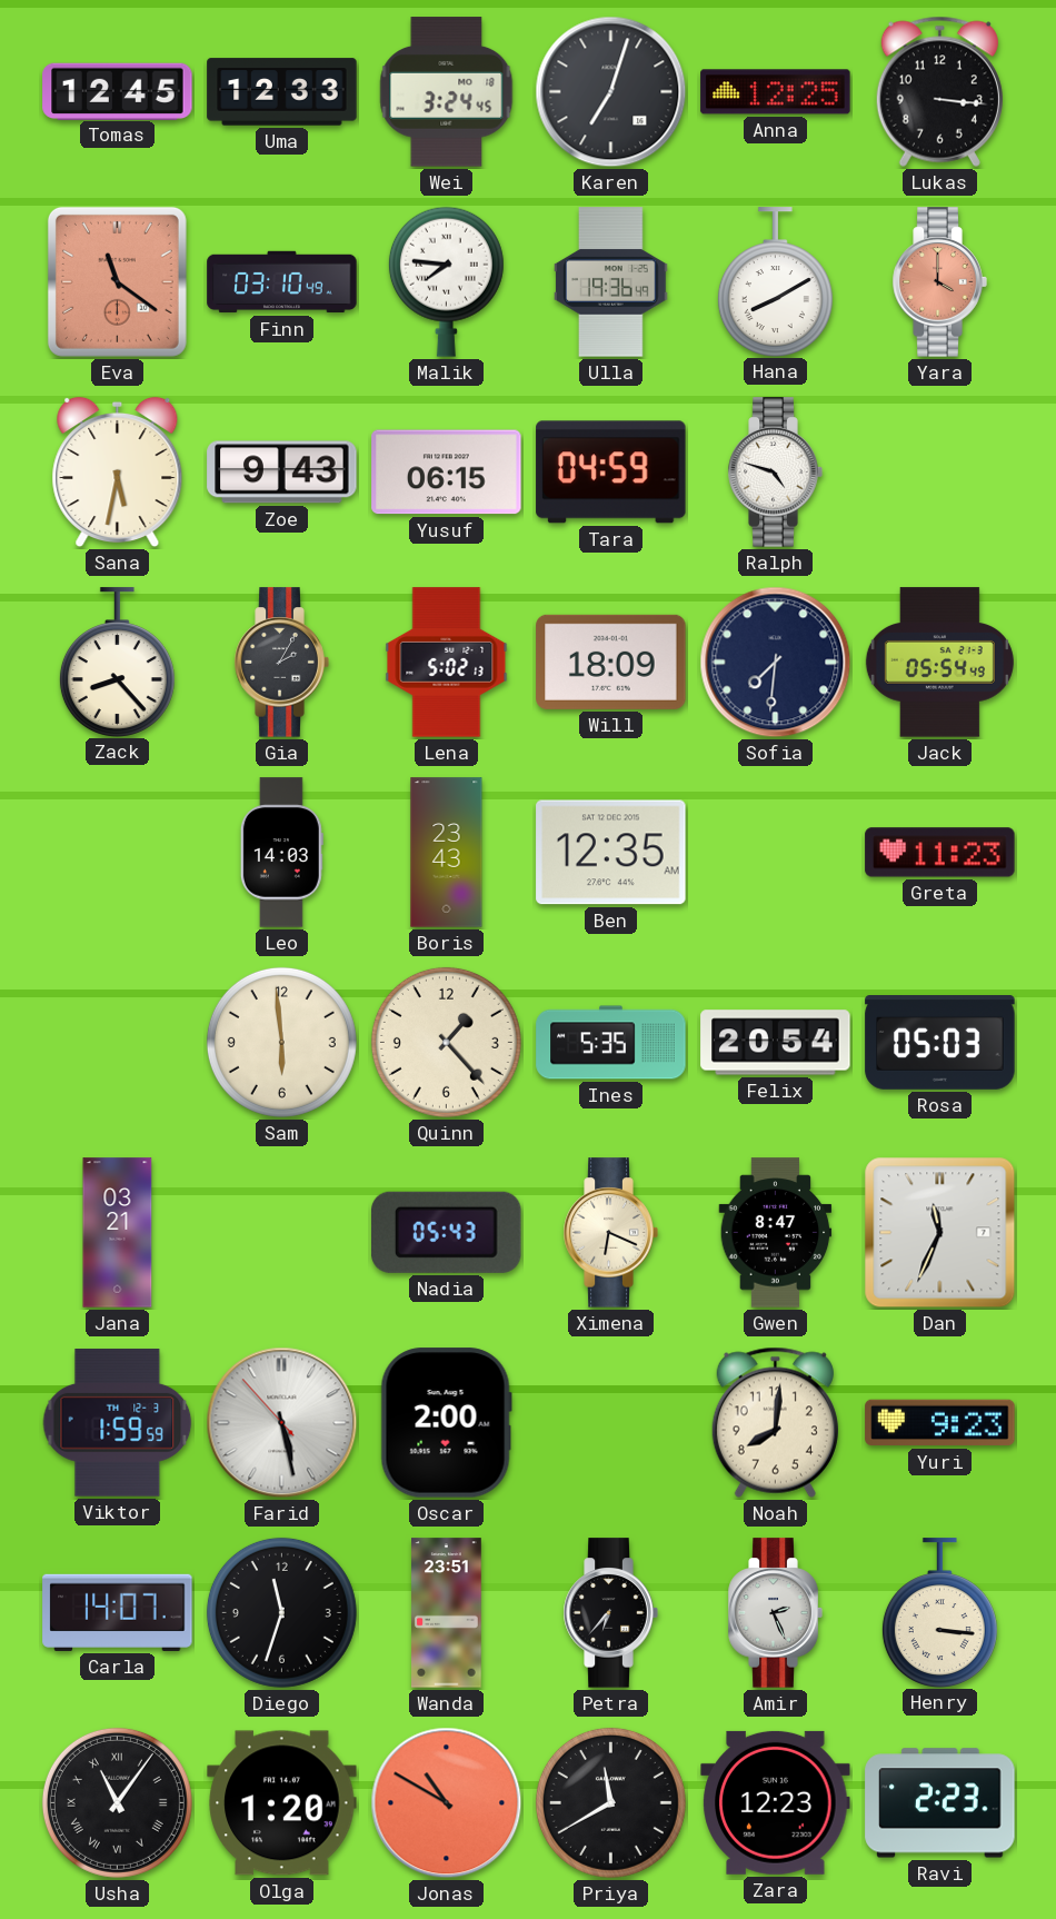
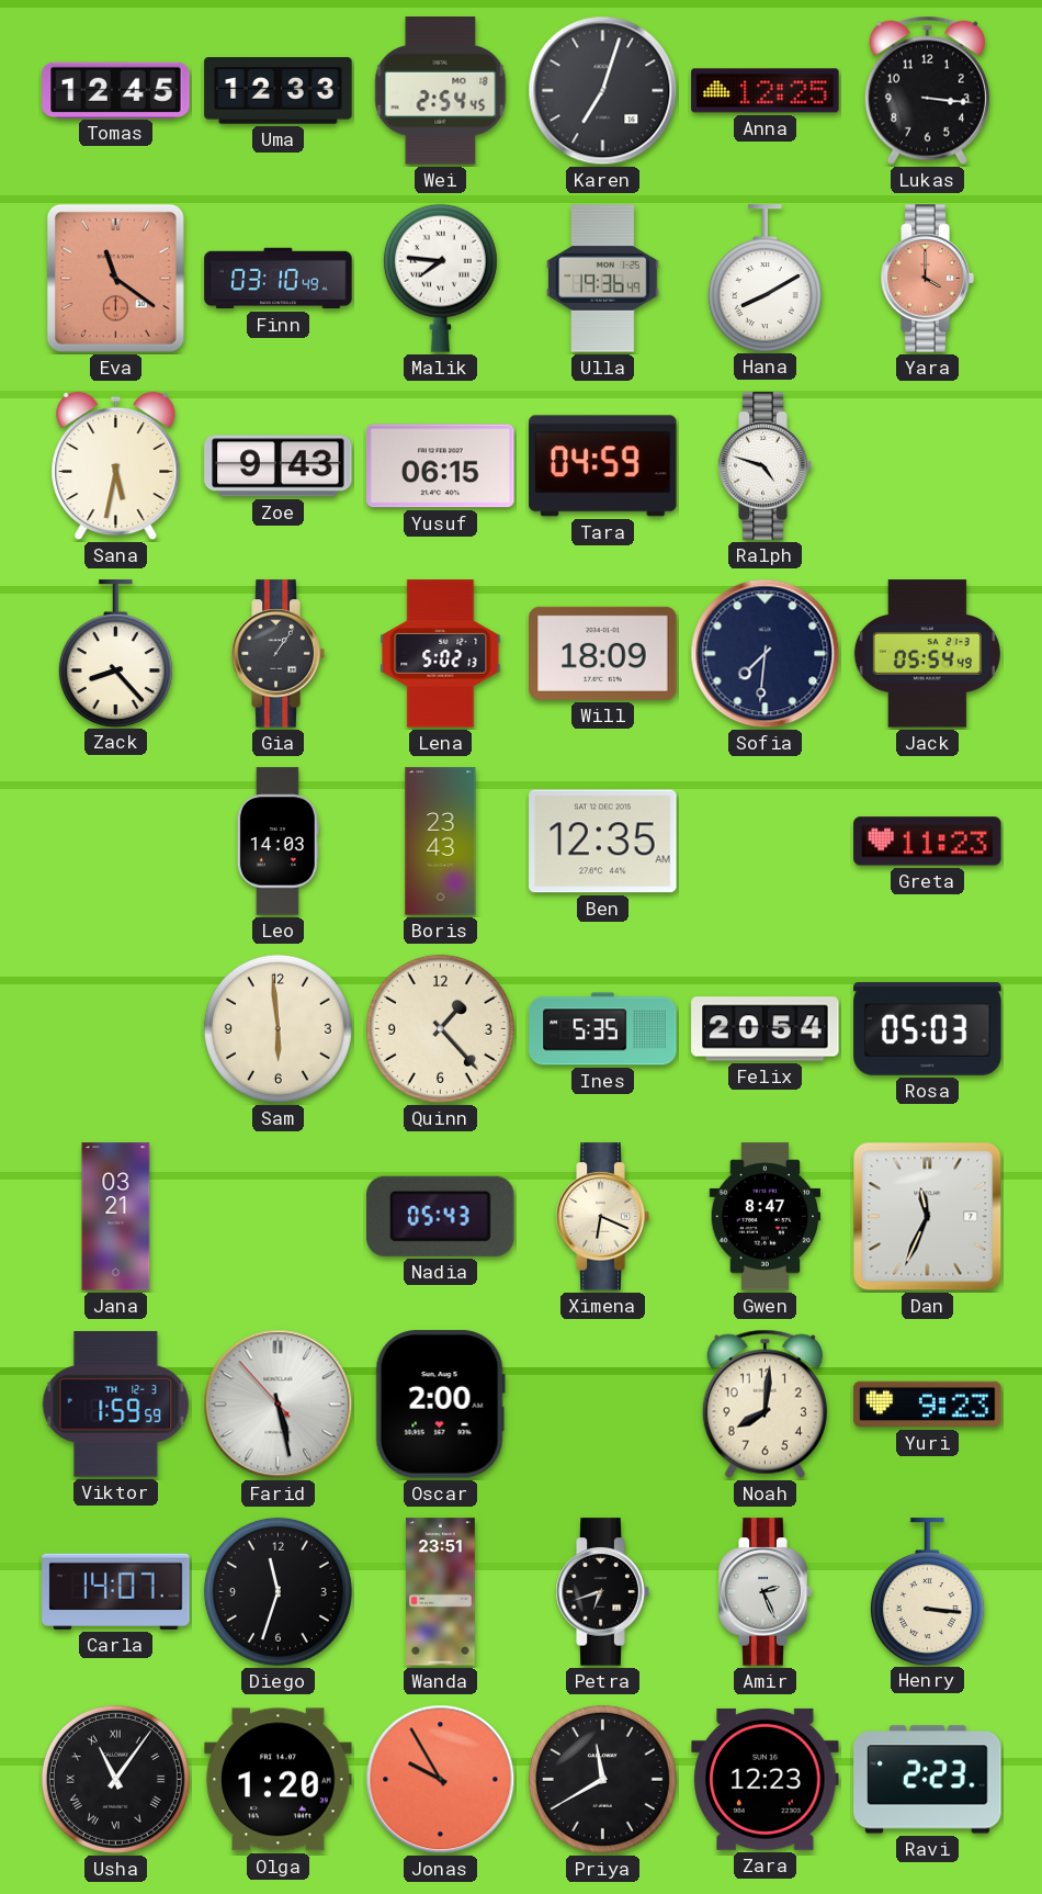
Wei: 3:24 -> 2:54
Gia: 2:05 -> 1:06
Petra: 6:37 -> 6:42
Jonas: 10:50 -> 9:55
